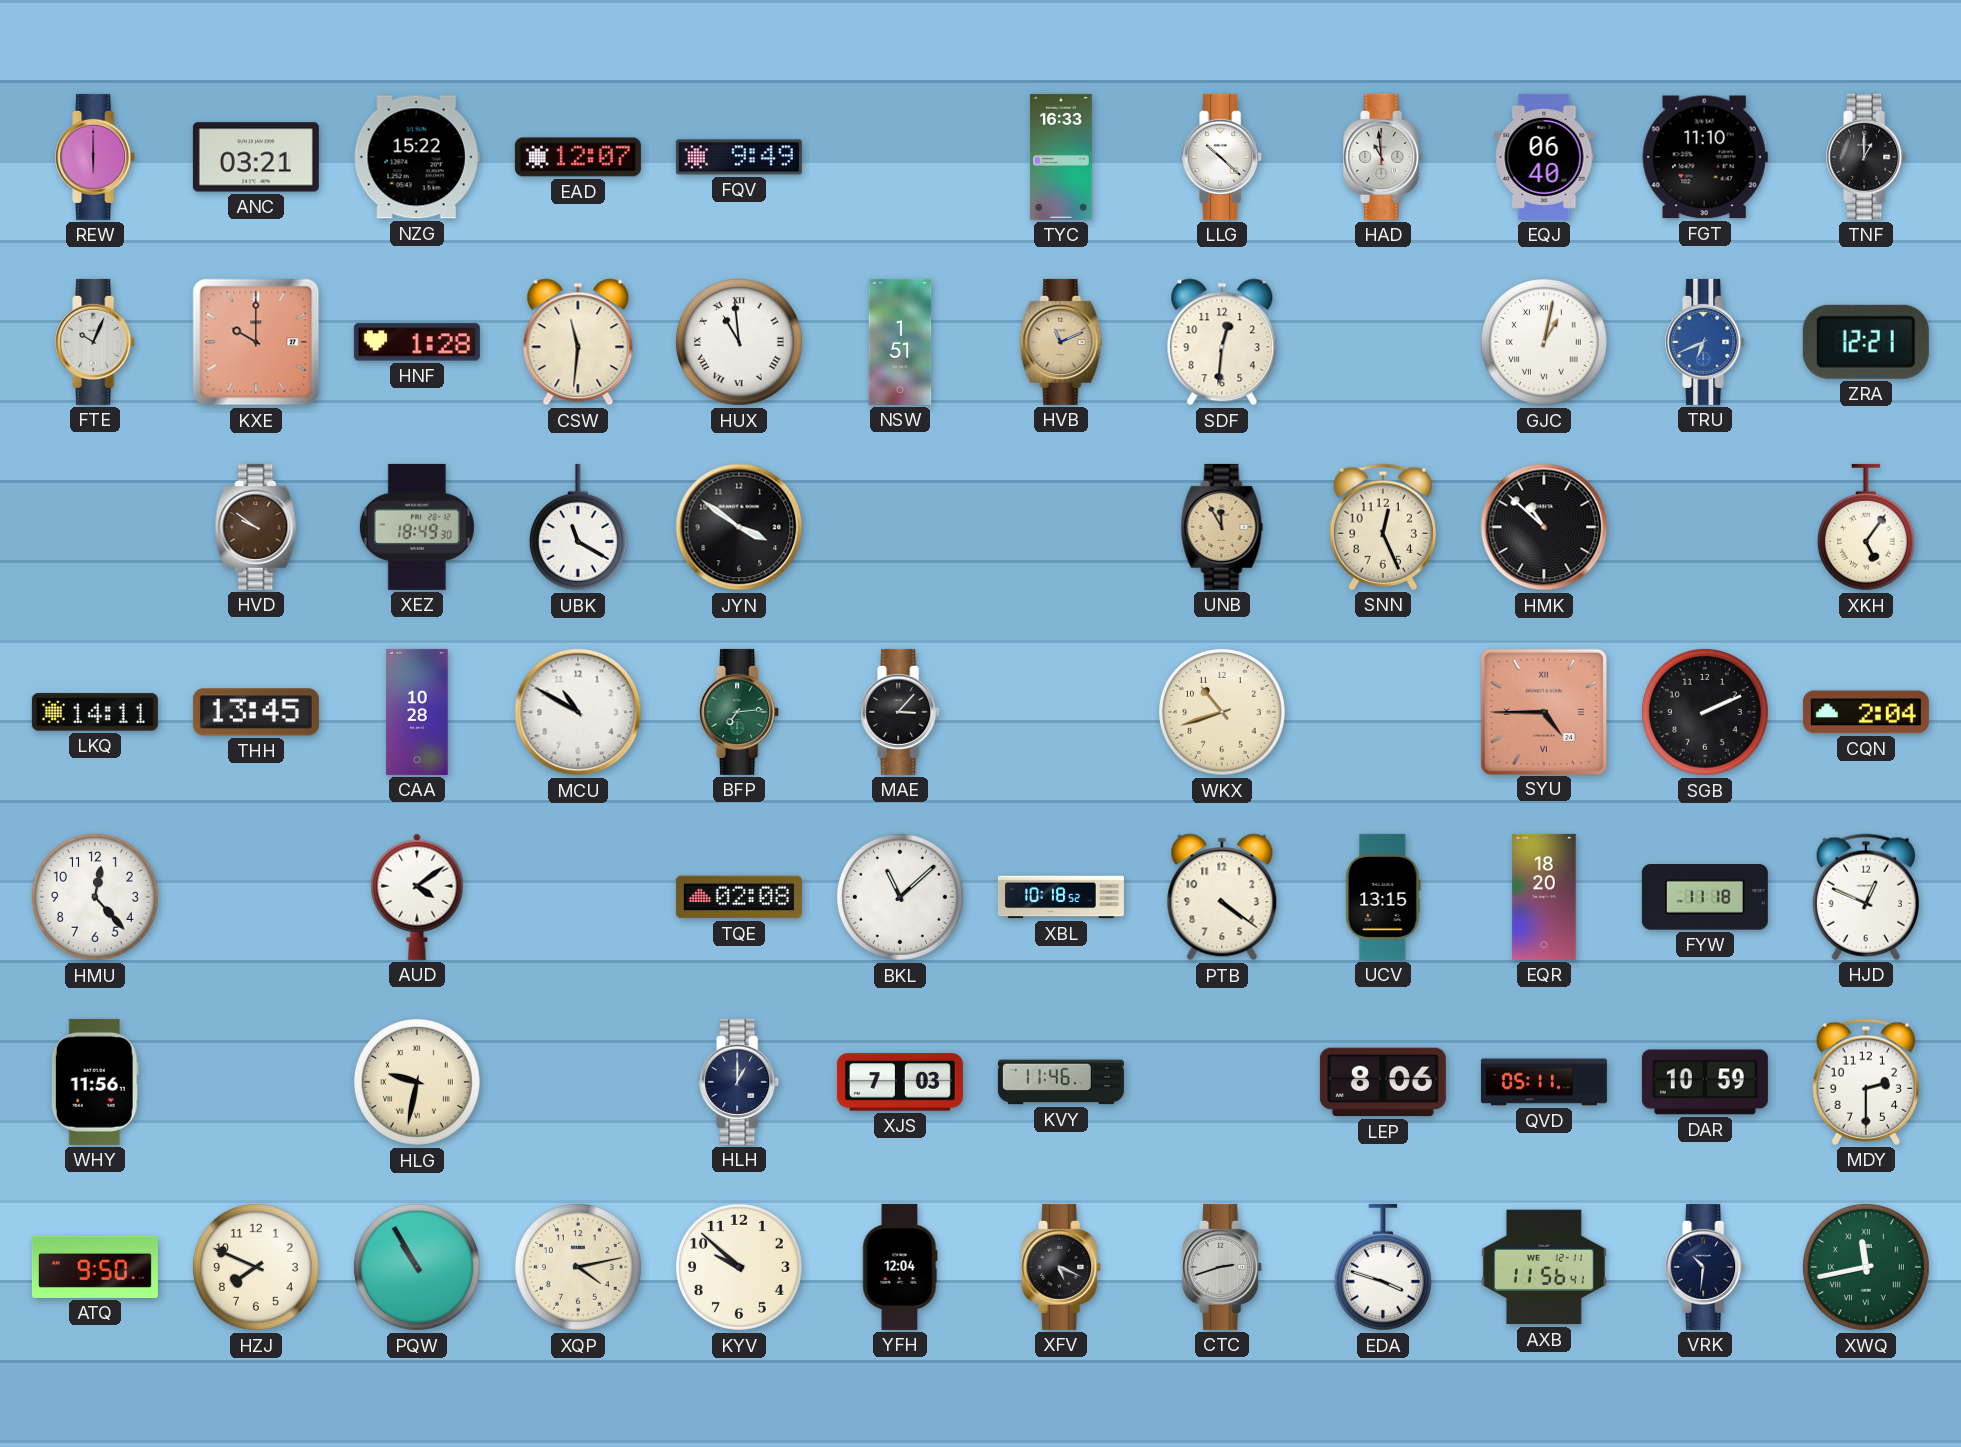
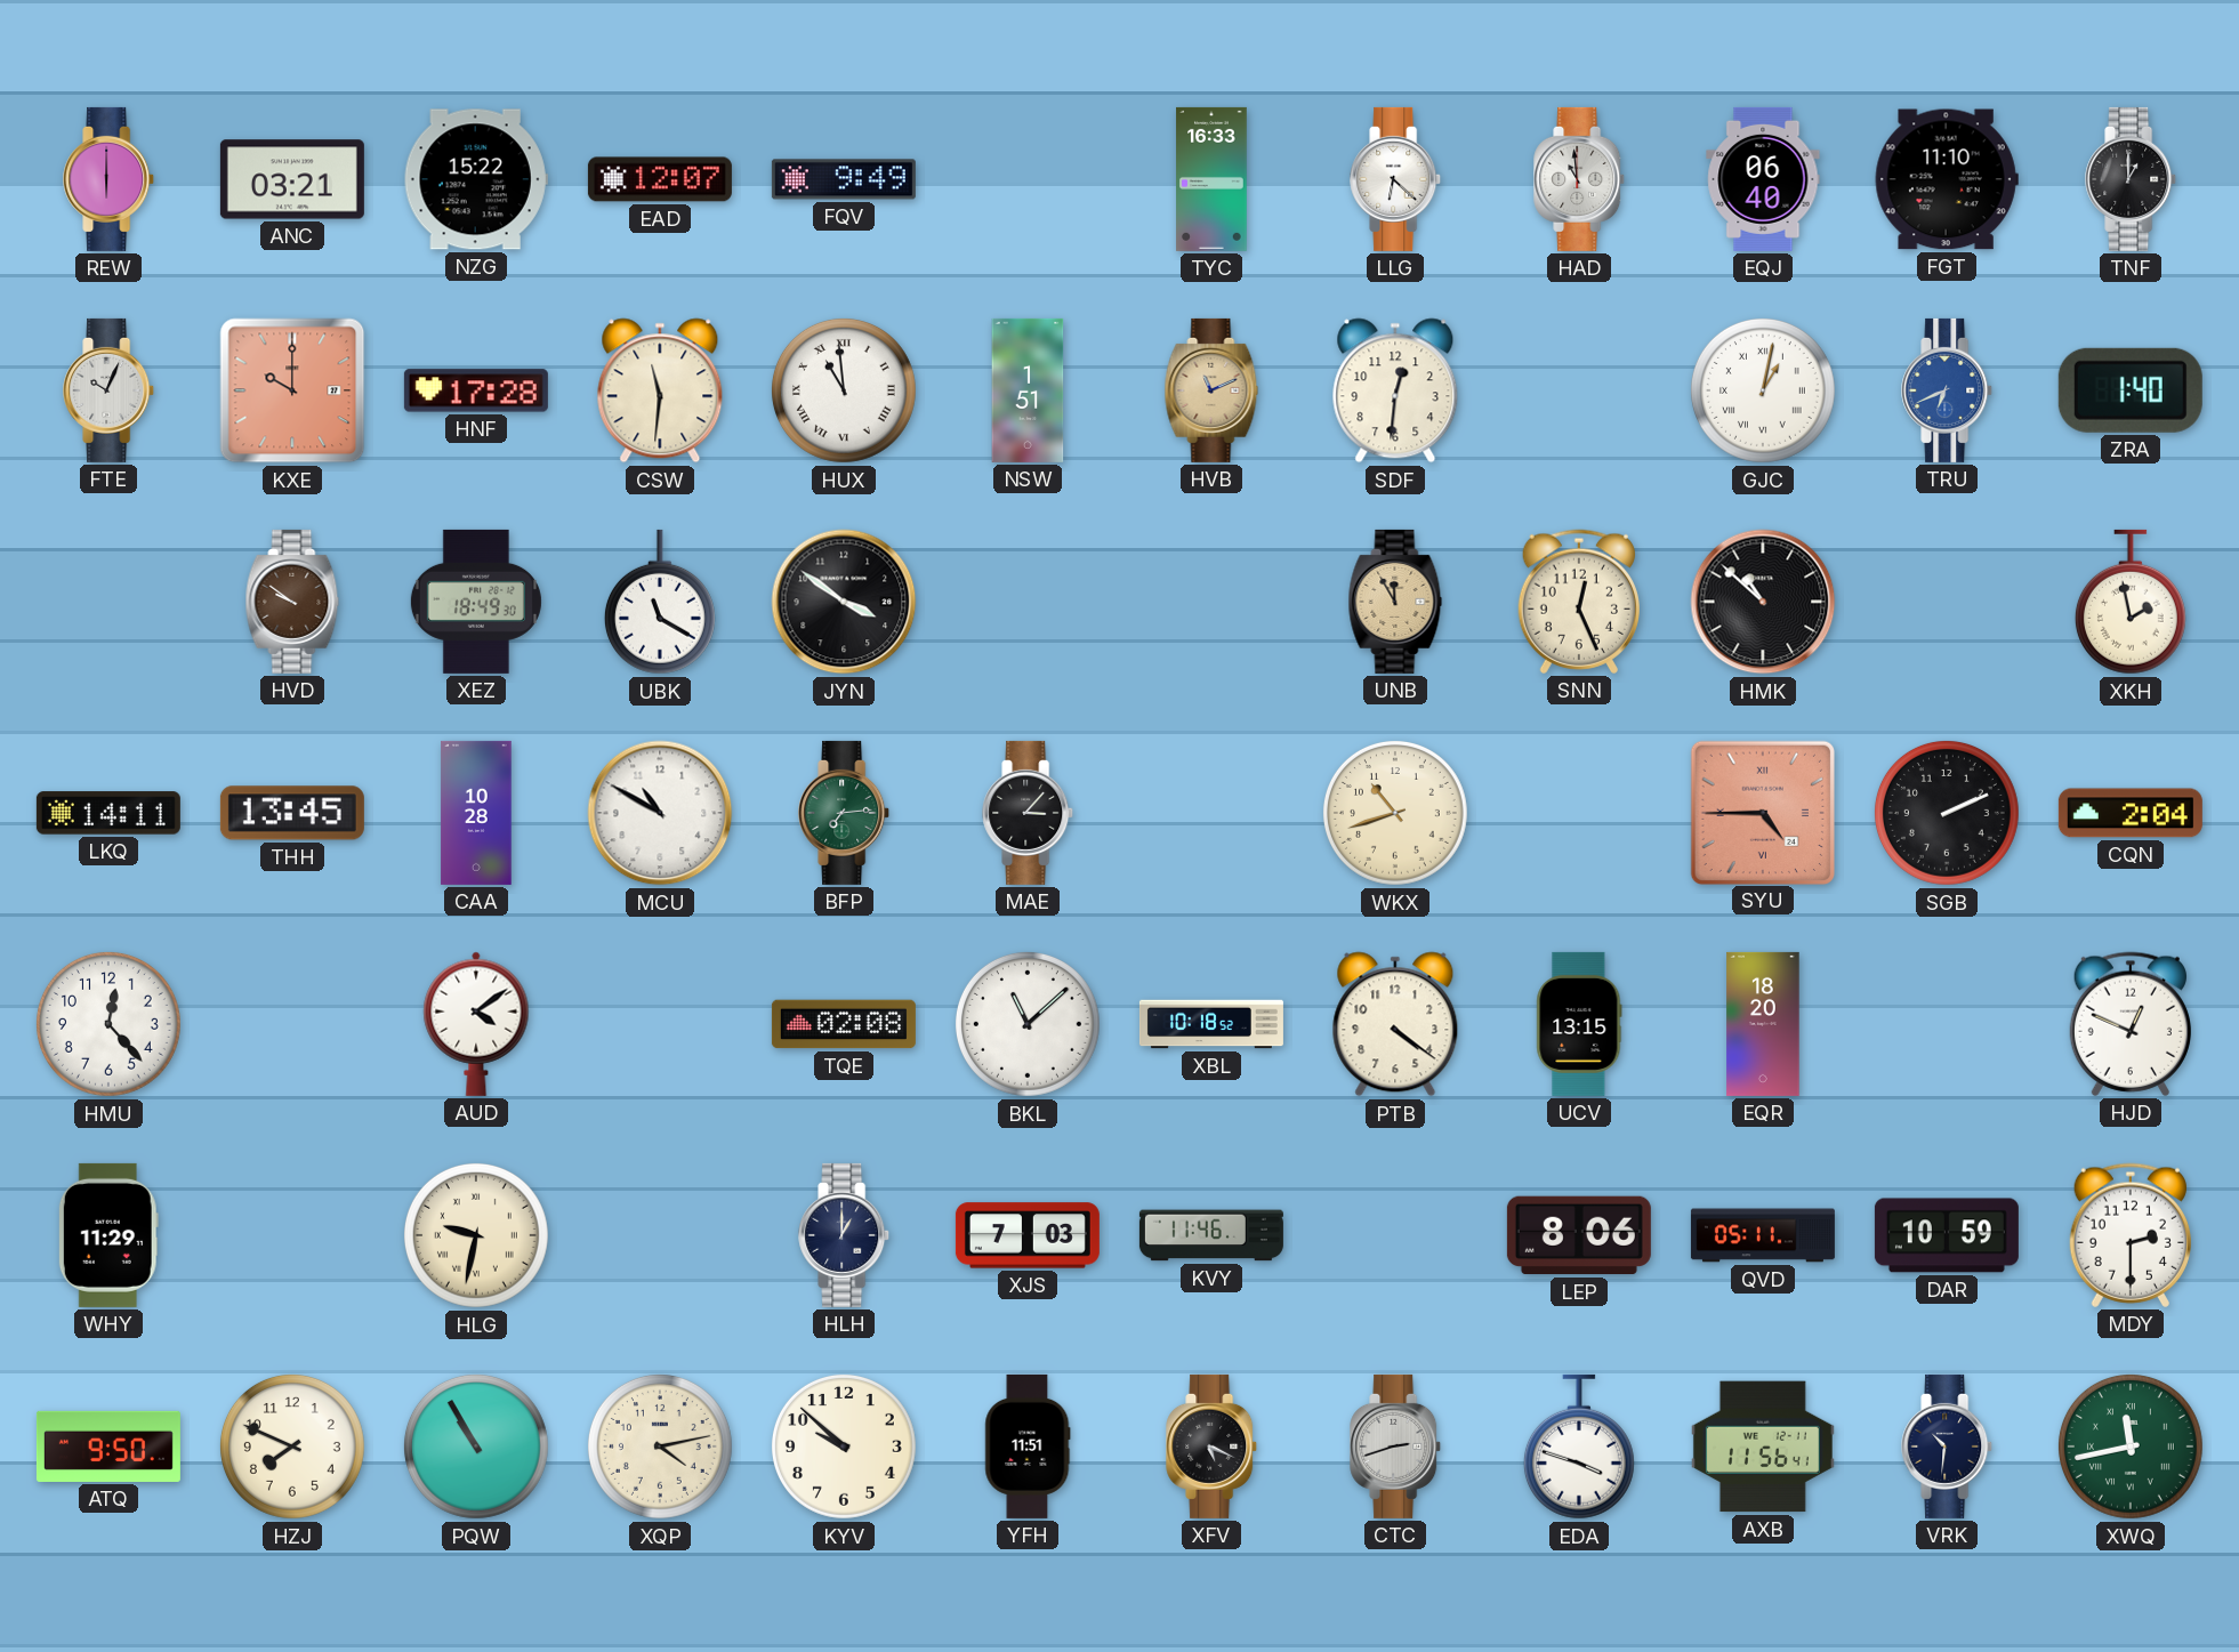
LLG: 10:22 -> 6:22
HNF: 1:28 -> 17:28
ZRA: 12:21 -> 1:40
XKH: 5:06 -> 1:58
FYW: 11:18 -> none
WHY: 11:56 -> 11:29
YFH: 12:04 -> 11:51
